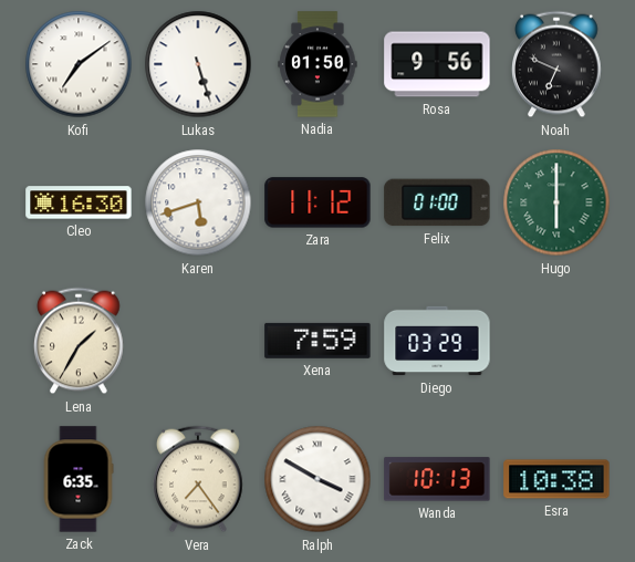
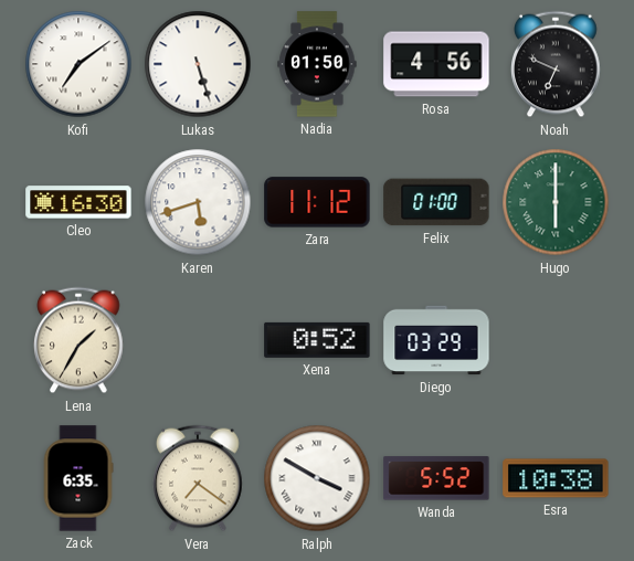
Rosa: 9:56 -> 4:56
Xena: 7:59 -> 0:52
Vera: 7:24 -> 7:21
Wanda: 10:13 -> 5:52
